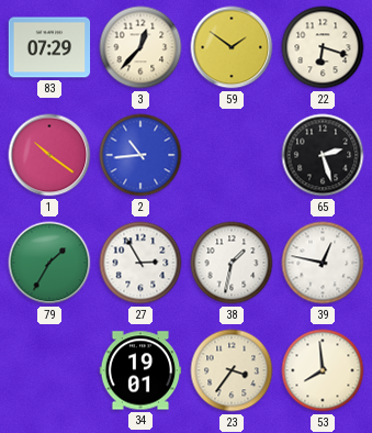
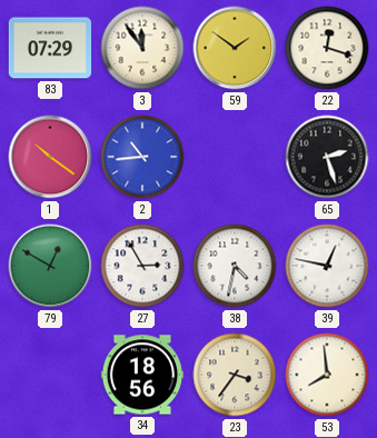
3: 12:37 -> 11:54
22: 6:18 -> 12:18
79: 1:35 -> 12:50
38: 1:32 -> 4:32
34: 19:01 -> 18:56
